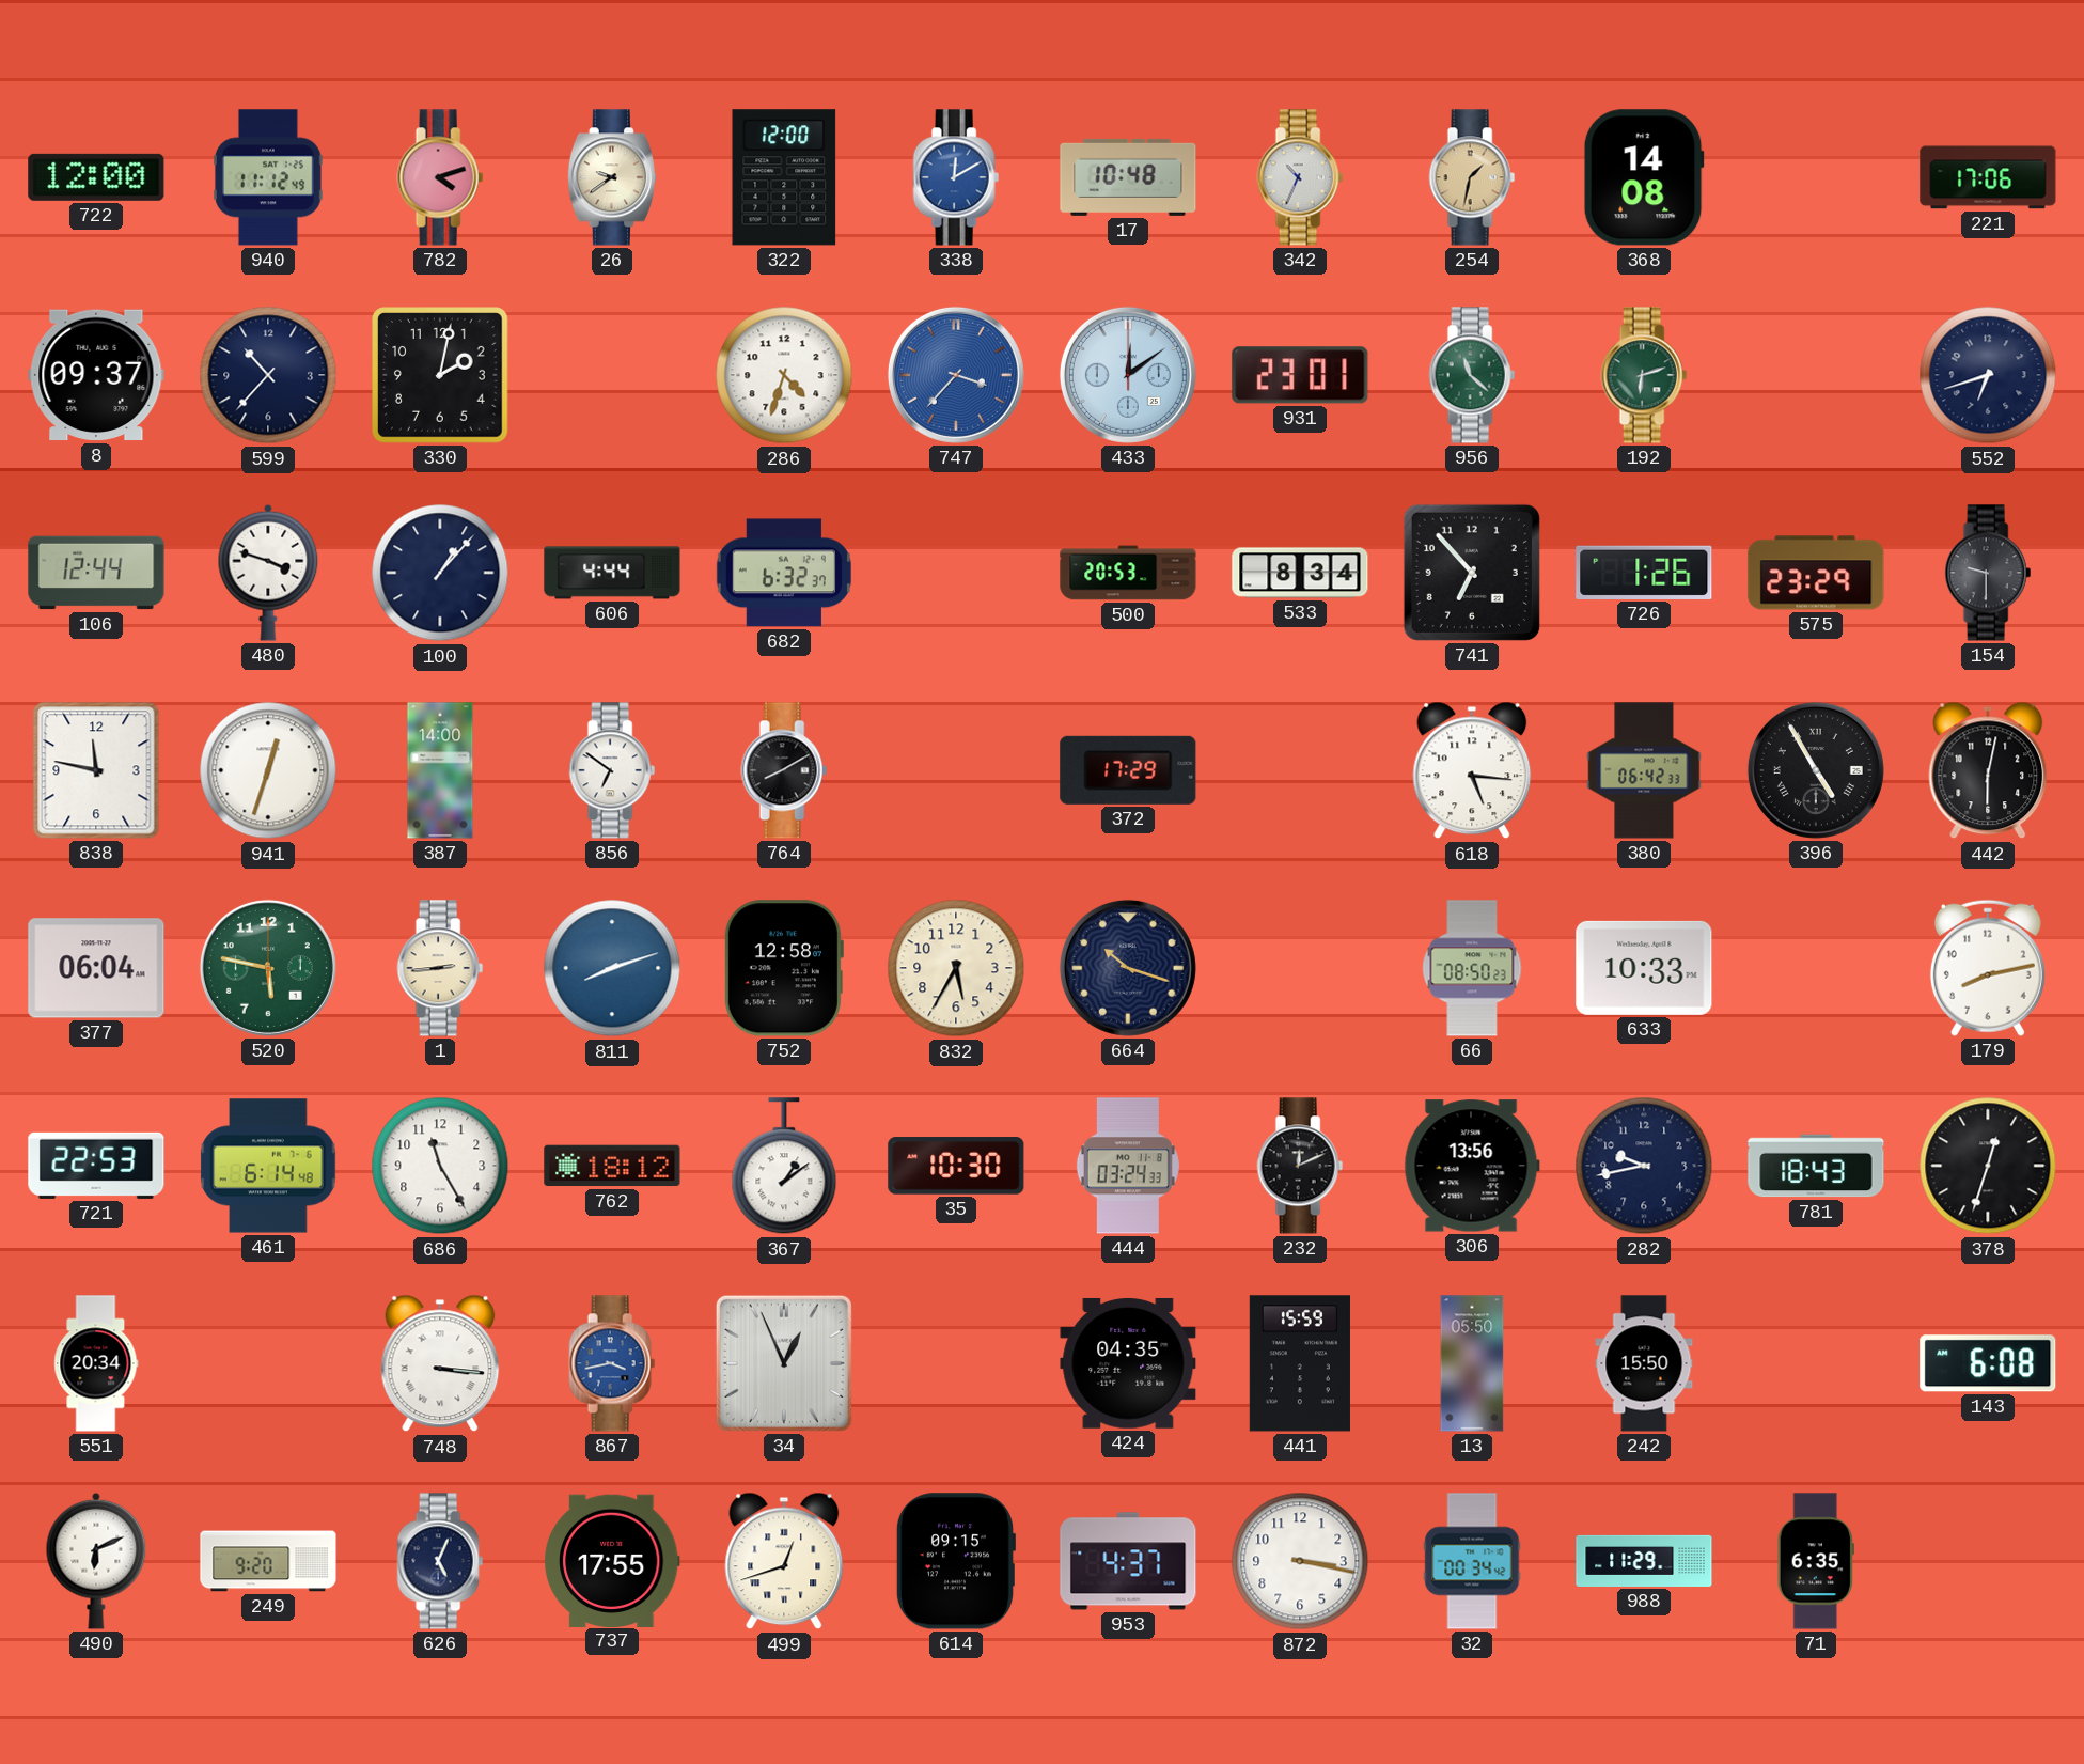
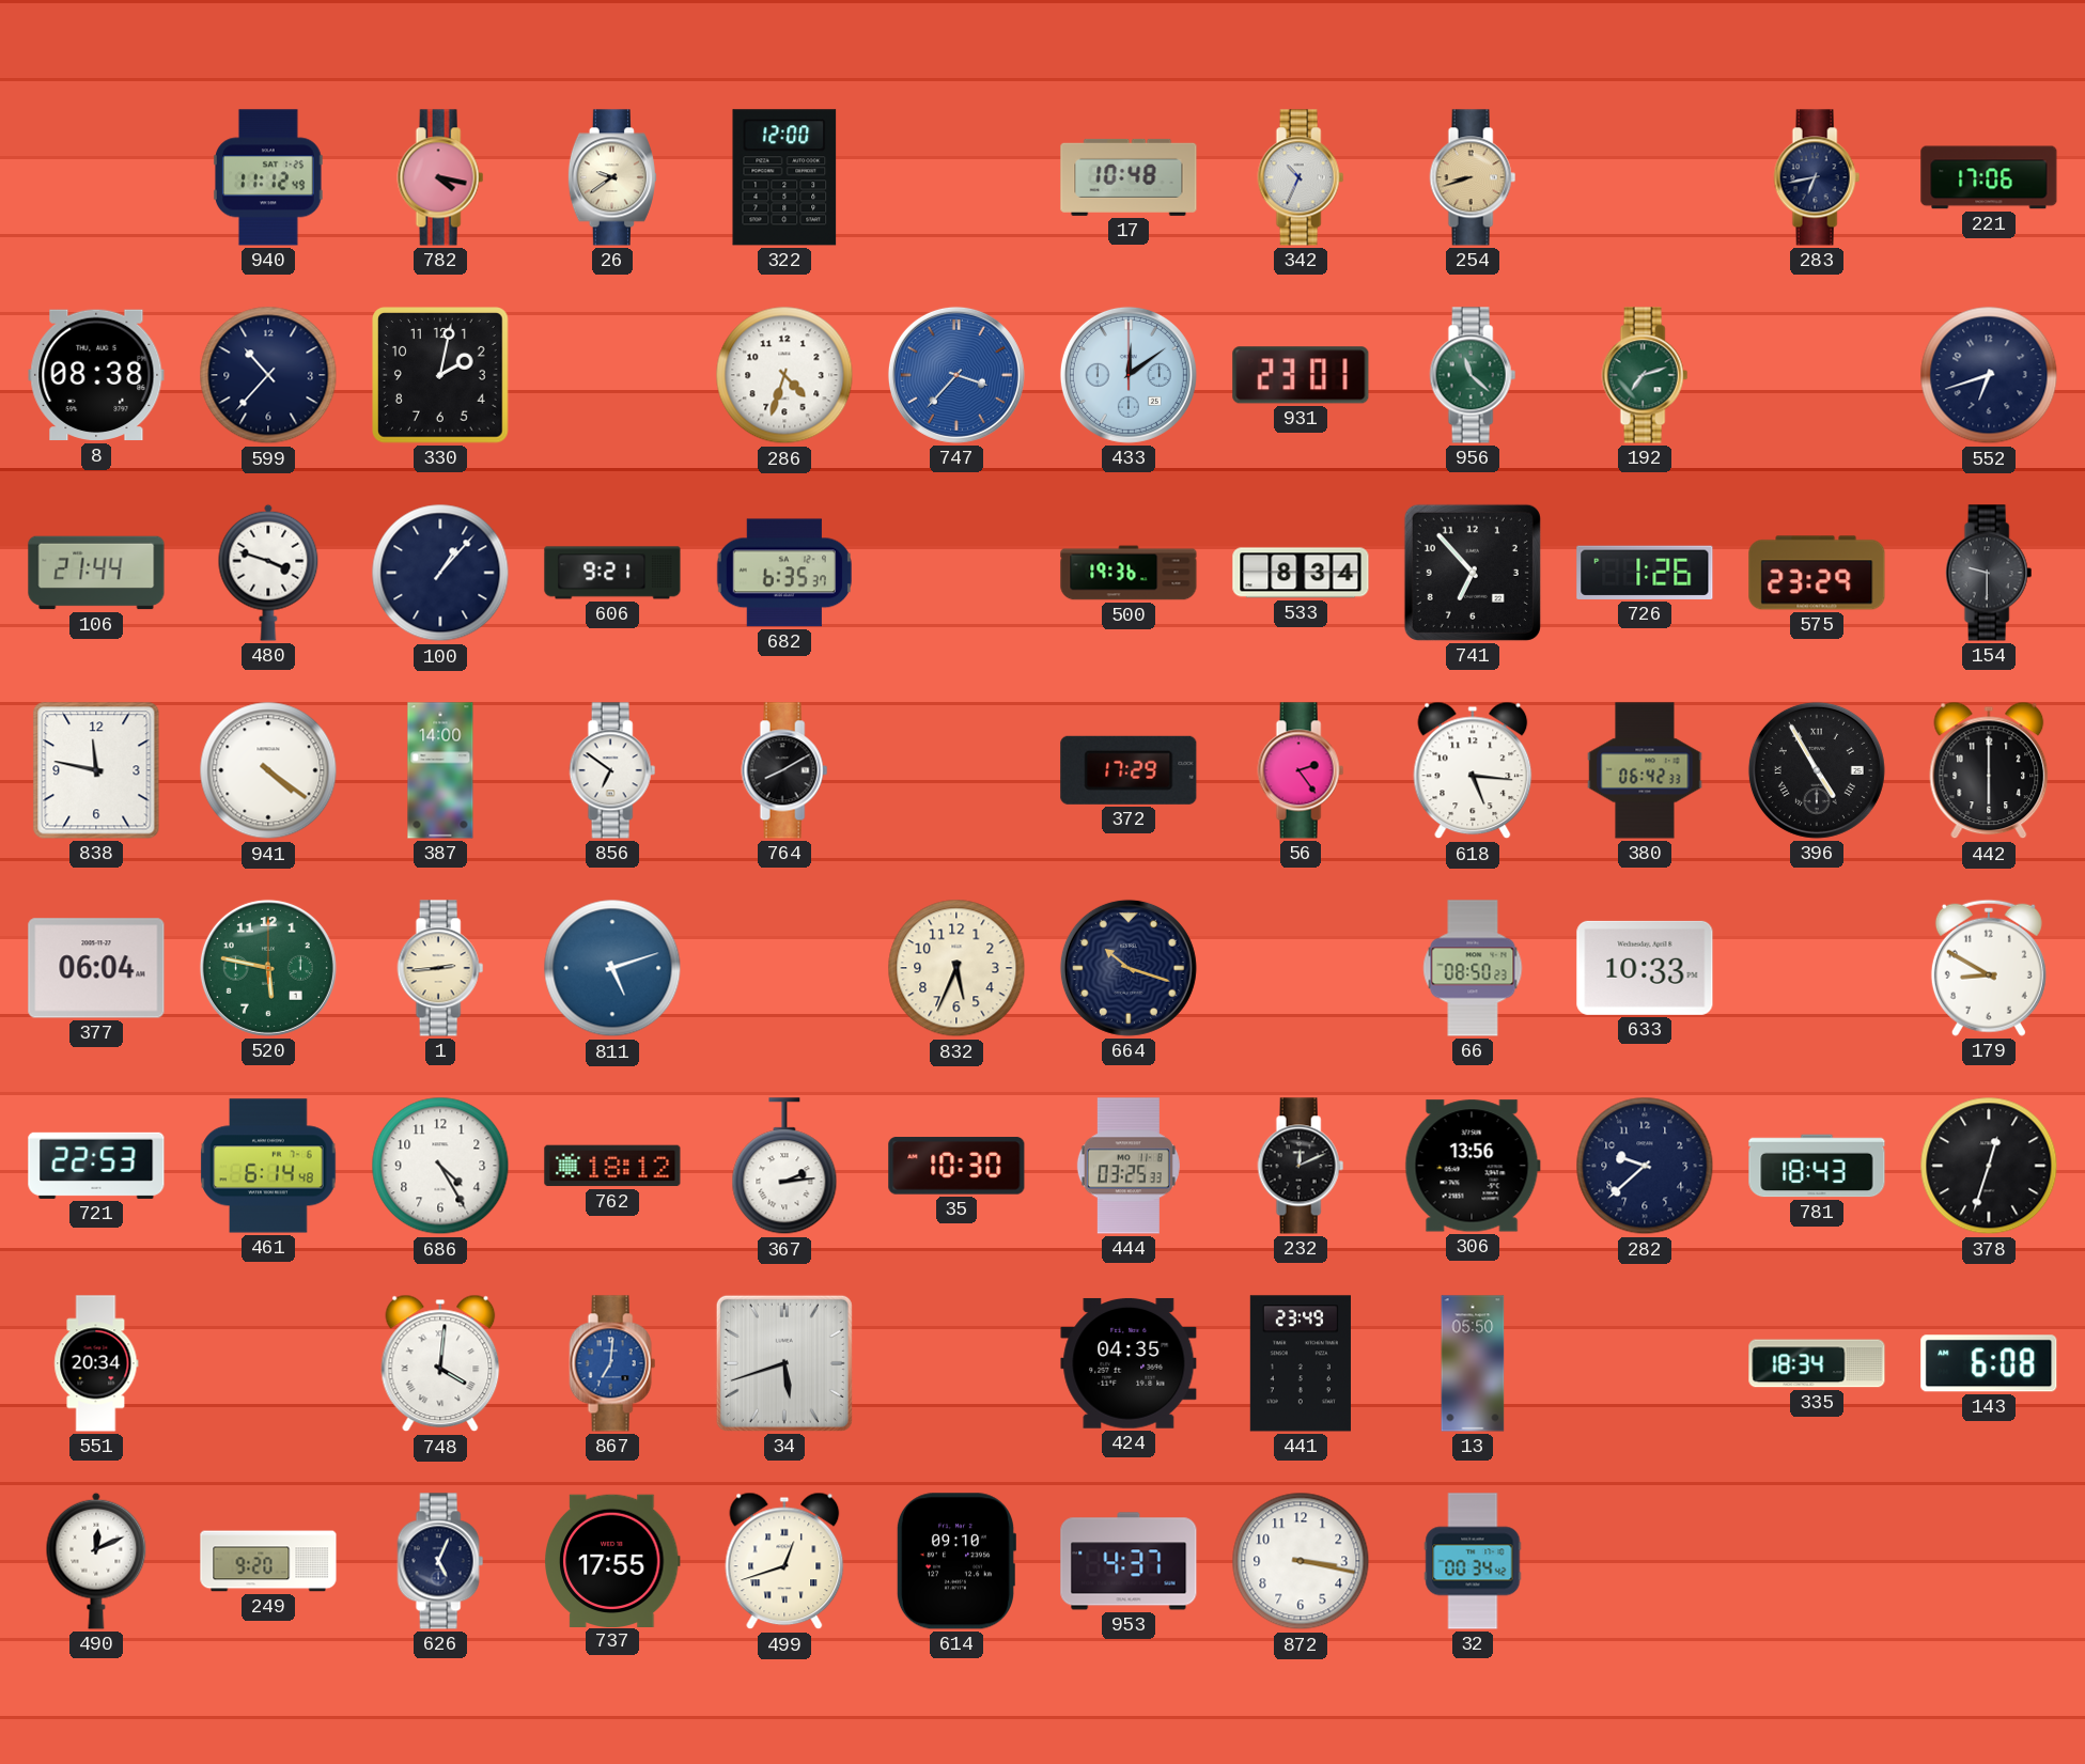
722: 12:00 -> none
782: 4:12 -> 4:17
338: 12:10 -> none
254: 1:32 -> 8:42
368: 14:08 -> none
283: none -> 6:43
8: 09:37 -> 08:38
192: 6:12 -> 7:12
106: 12:44 -> 21:44
606: 4:44 -> 9:21
682: 6:32 -> 6:35
500: 20:53 -> 19:36
941: 12:33 -> 4:21
56: none -> 2:24
442: 6:02 -> 6:00
811: 8:12 -> 5:12
752: 12:58 -> none
832: 5:35 -> 5:34
179: 8:13 -> 8:50
686: 11:25 -> 4:25
367: 1:09 -> 2:14
444: 03:24 -> 03:25
282: 9:43 -> 9:38
748: 3:16 -> 4:01
867: 3:43 -> 7:01
34: 12:56 -> 5:42
441: 15:59 -> 23:49
242: 15:50 -> none
335: none -> 18:34
490: 6:11 -> 12:11
614: 09:15 -> 09:10
988: 11:29 -> none
71: 6:35 -> none
